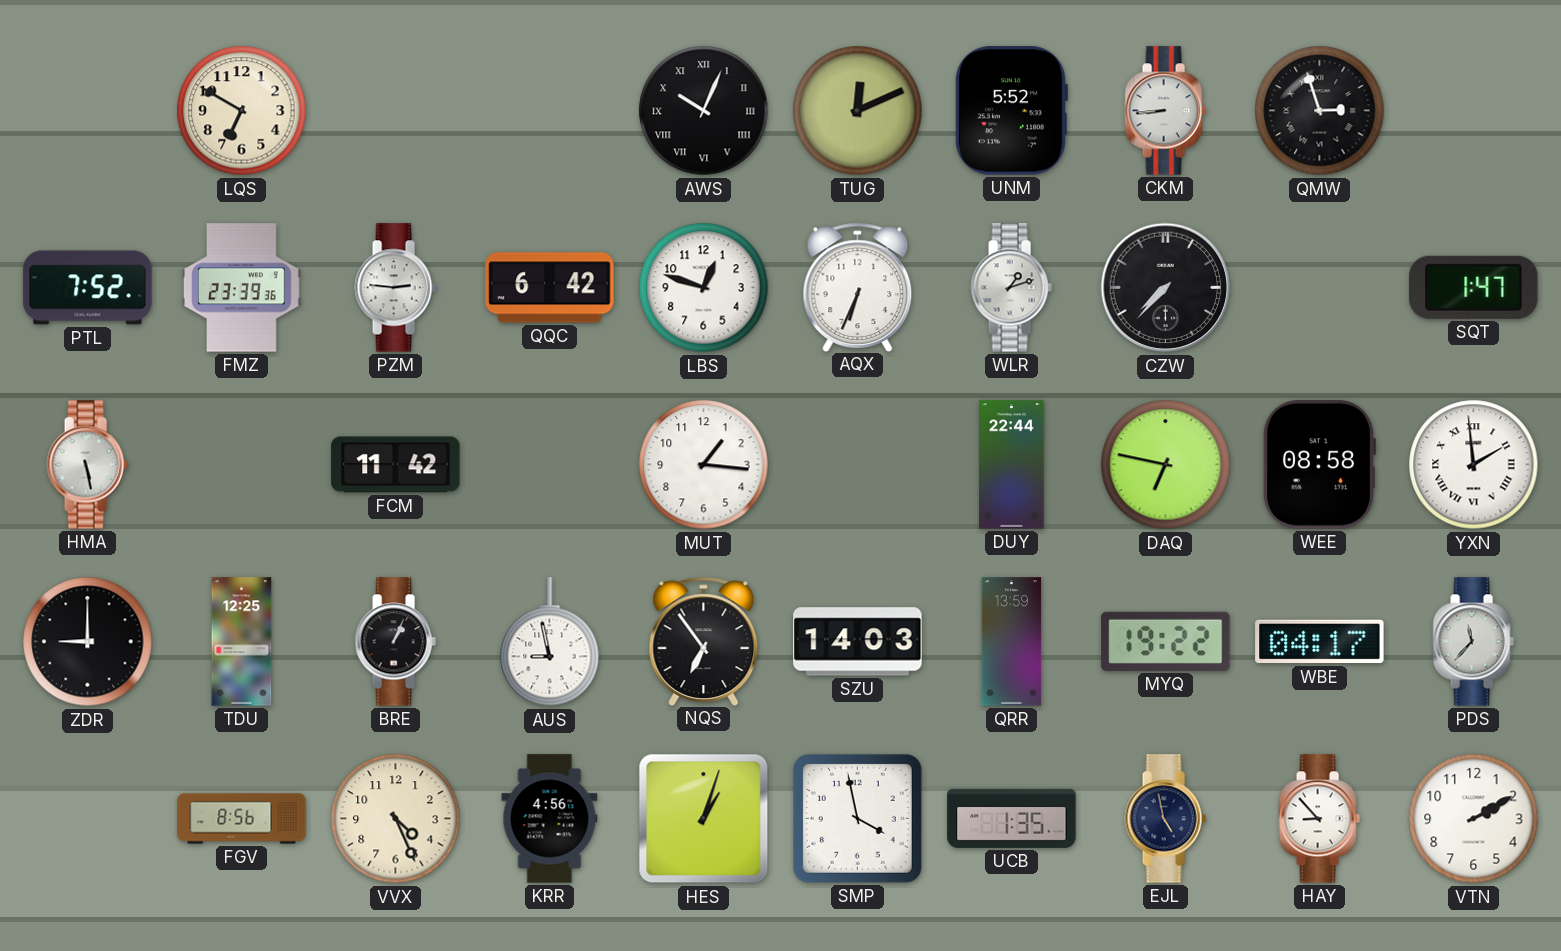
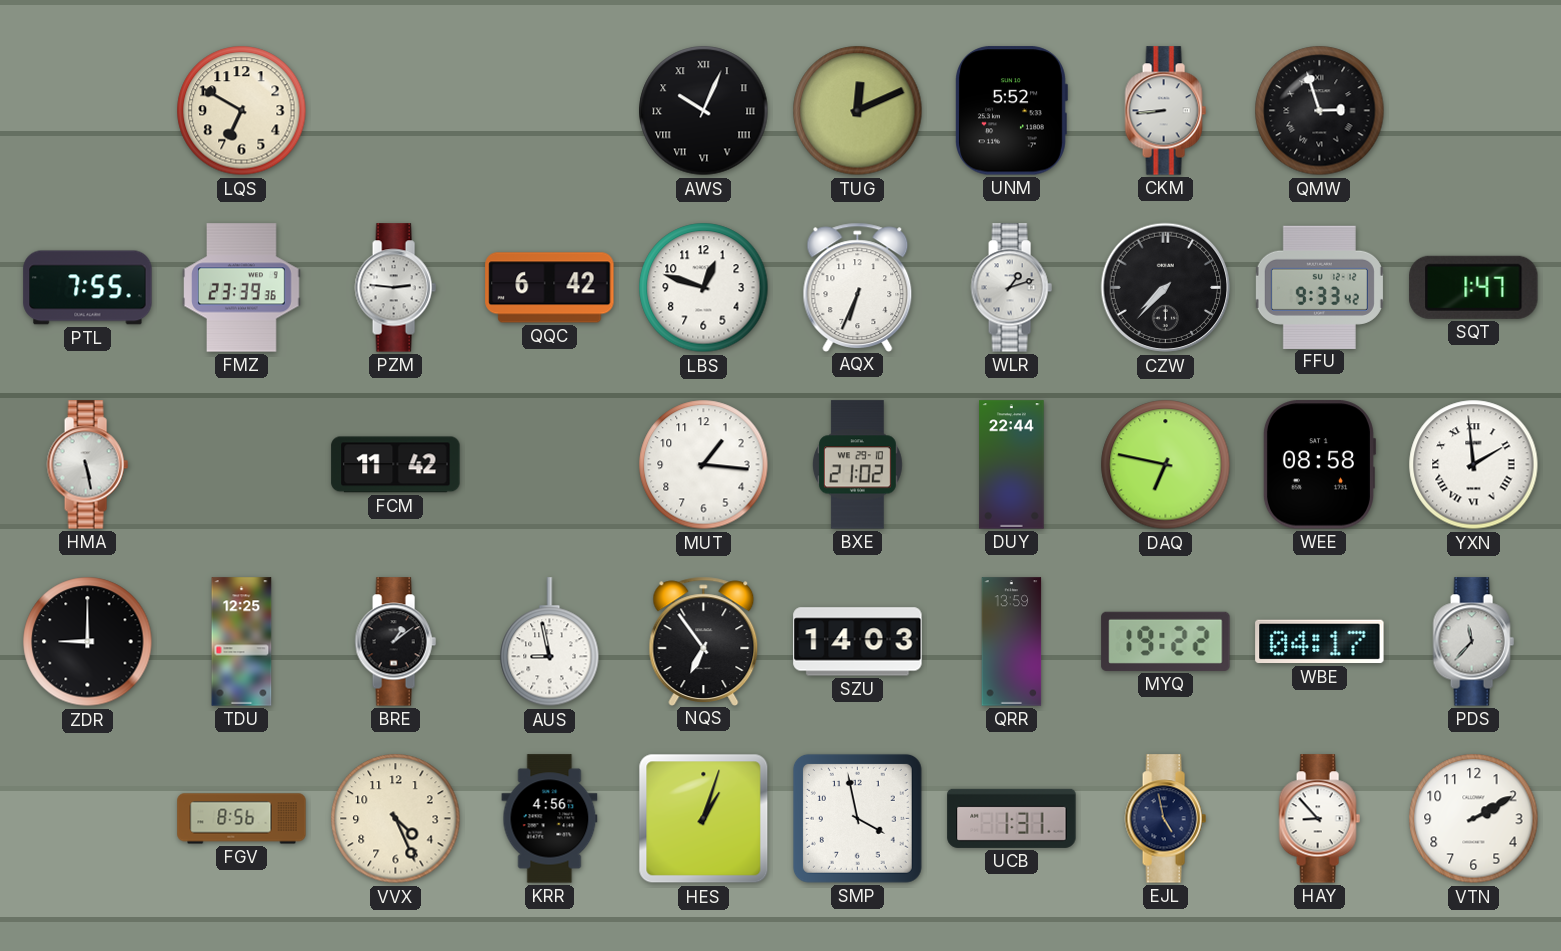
PTL: 7:52 -> 7:55
FFU: none -> 9:33
BXE: none -> 21:02
BRE: 1:04 -> 1:09
UCB: 1:35 -> 1:31
